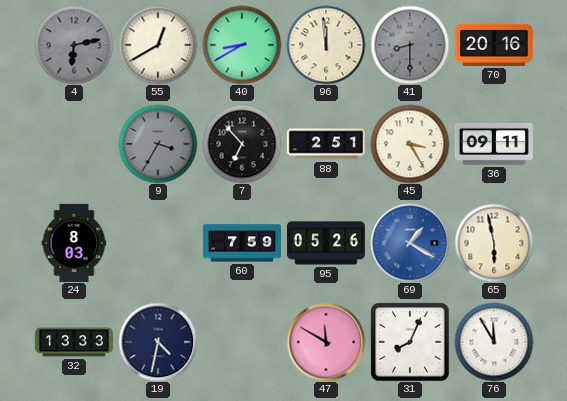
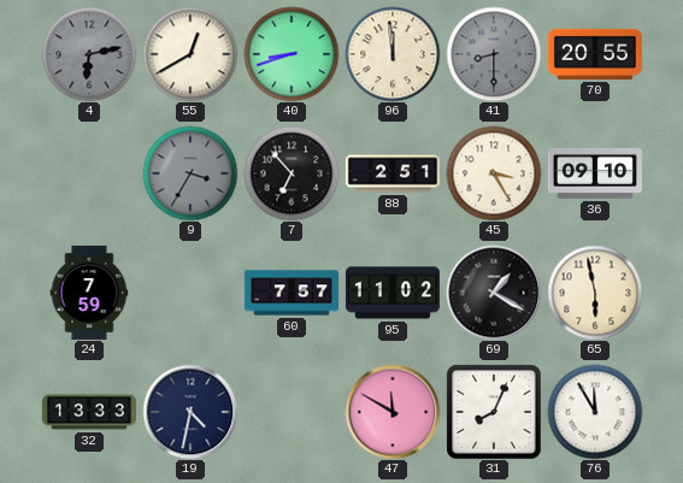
40: 8:40 -> 8:42
70: 20:16 -> 20:55
36: 09:11 -> 09:10
24: 8:03 -> 7:59
60: 7:59 -> 7:57
95: 05:26 -> 11:02
69 dial: blue -> black
